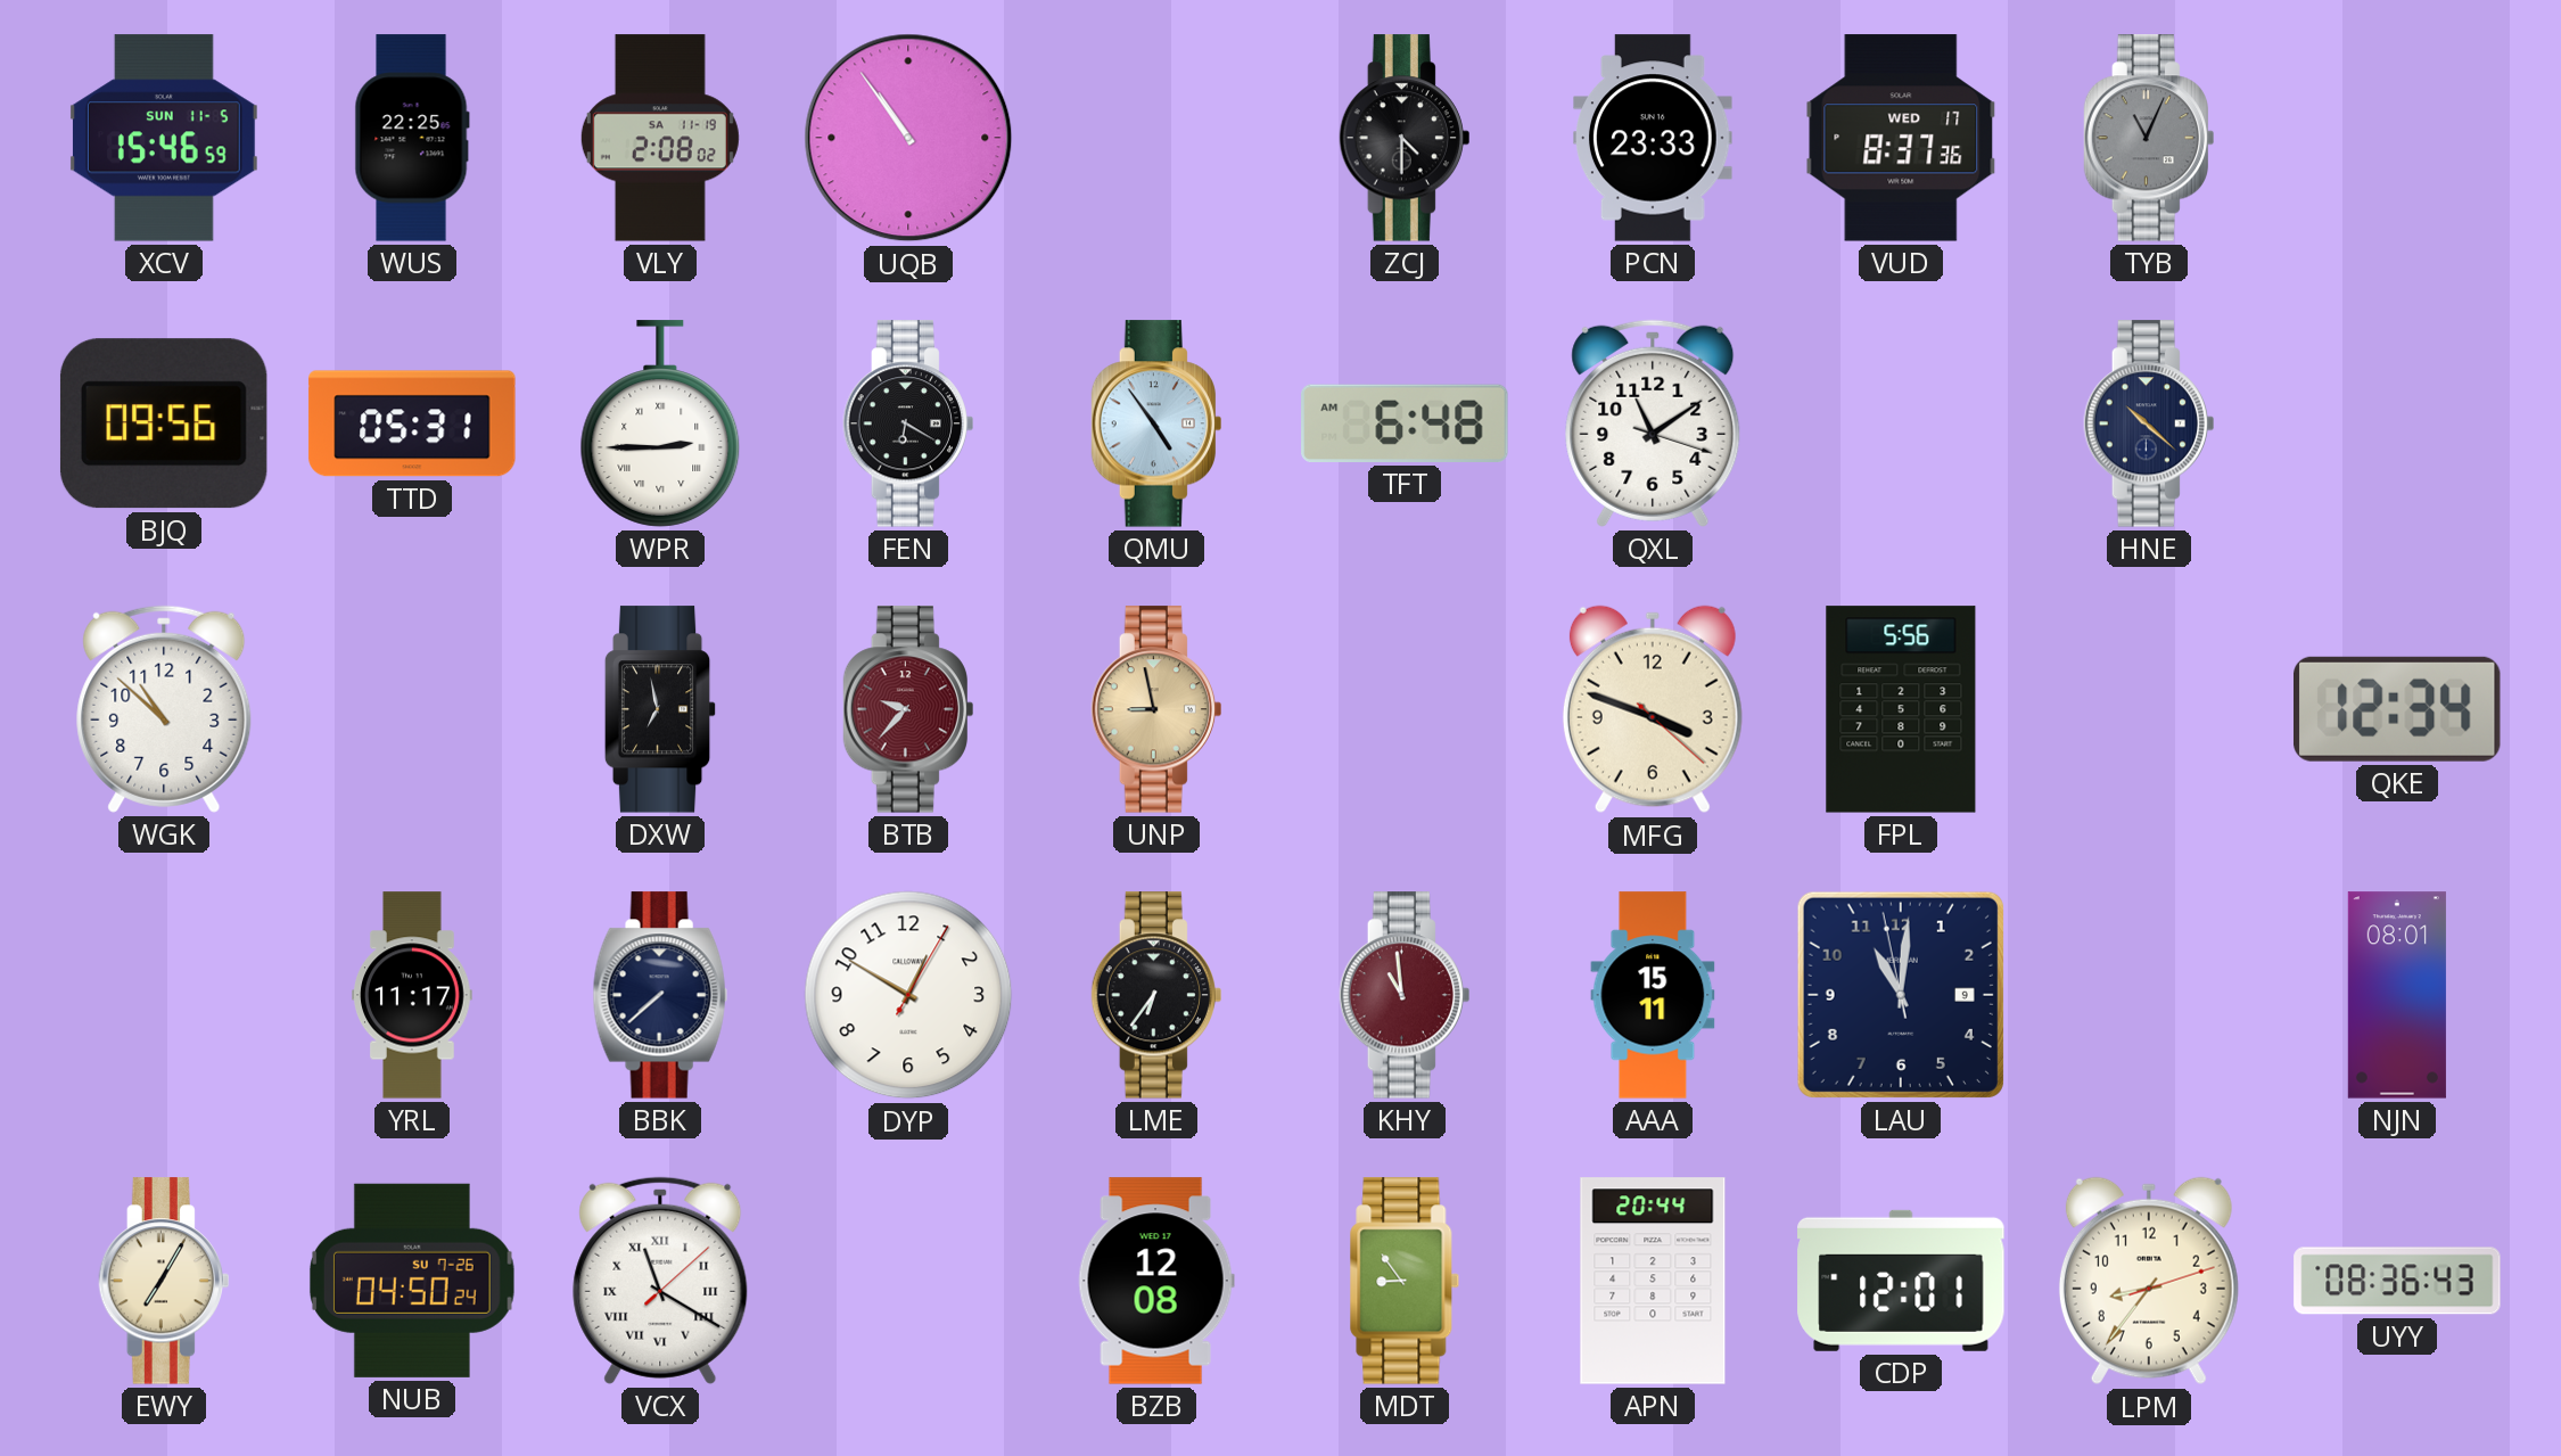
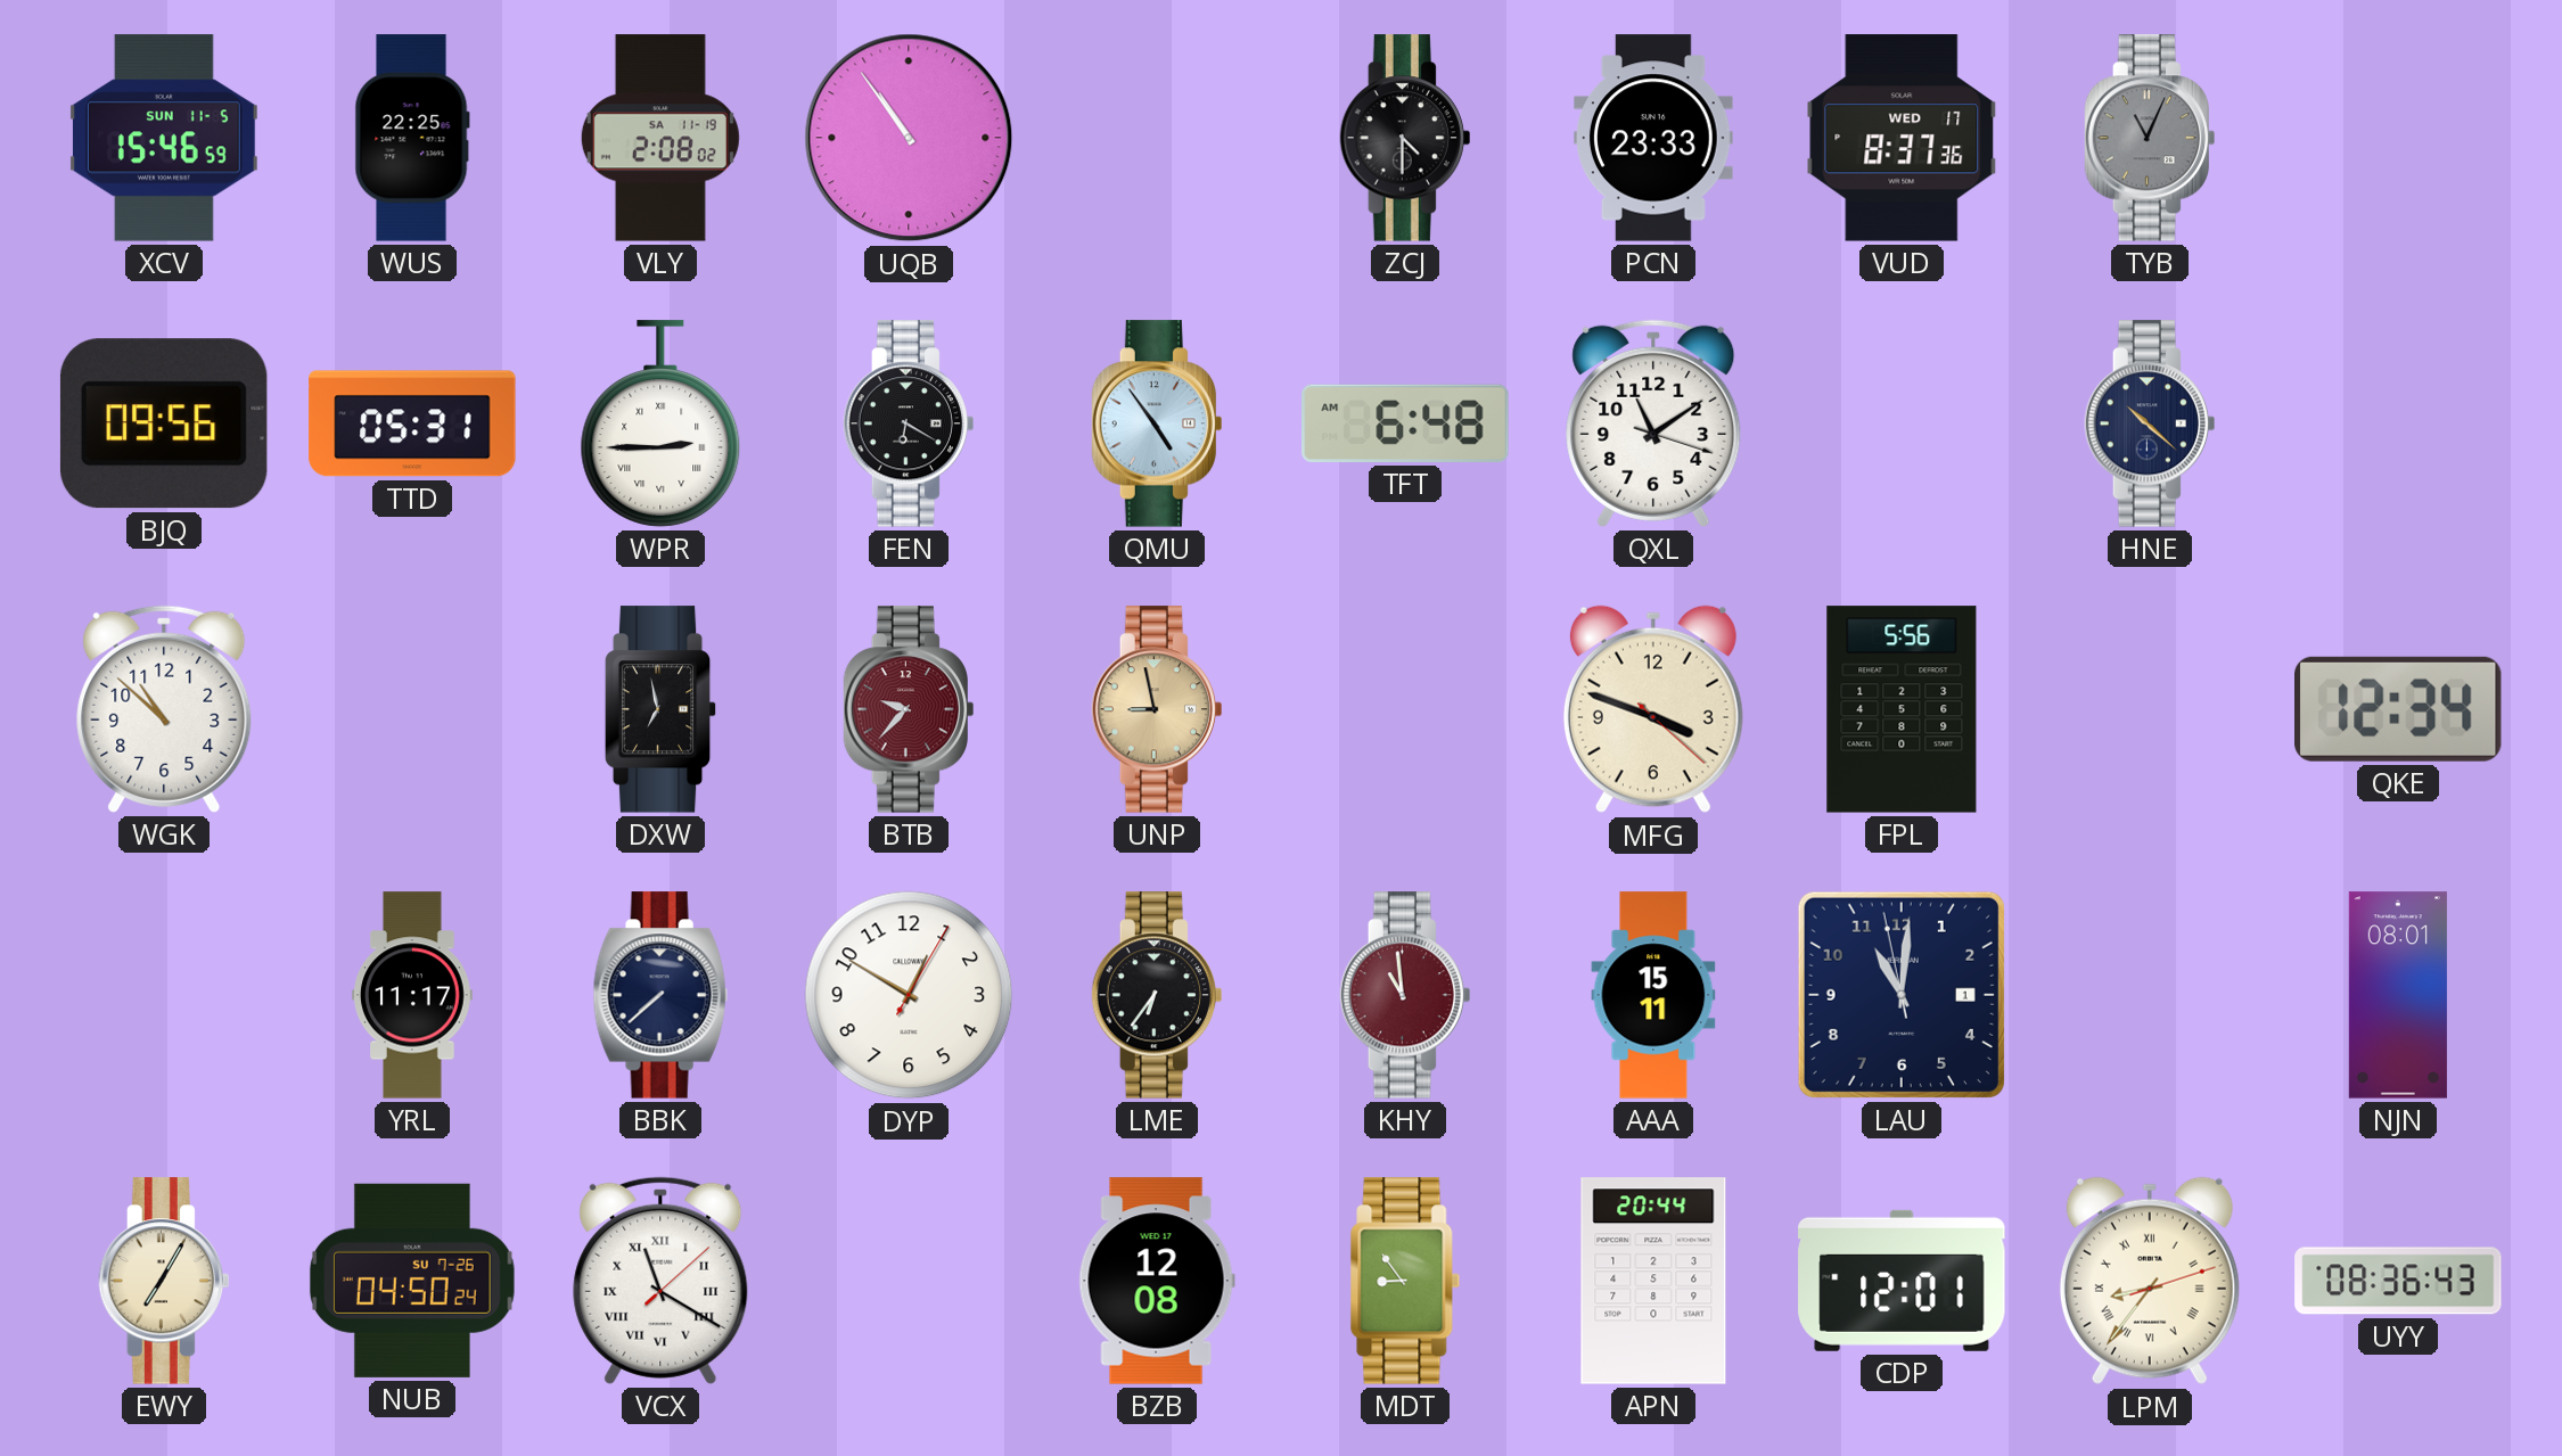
LAU date: 9 -> 1
LPM numerals: Arabic -> Roman
